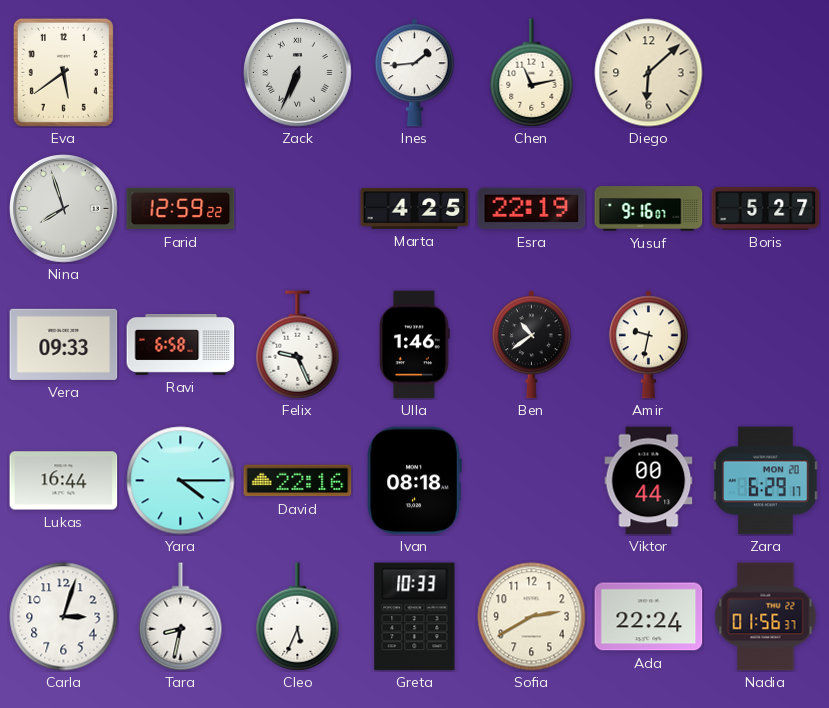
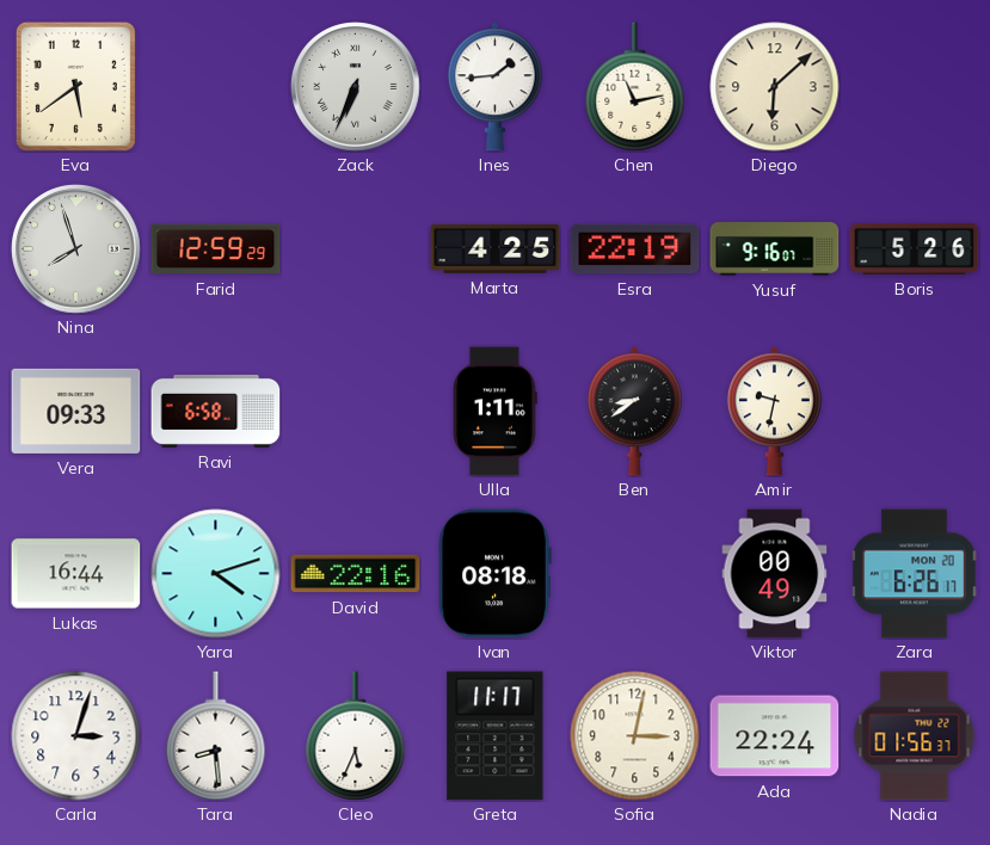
Farid: 12:59:22 -> 12:59:29
Boris: 5:27 -> 5:26
Felix: 9:26 -> none
Ulla: 1:46 -> 1:11
Ben: 10:39 -> 8:39
Yara: 4:15 -> 4:12
Viktor: 00:44 -> 00:49
Zara: 6:29 -> 6:26
Tara: 8:32 -> 8:29
Greta: 10:33 -> 11:17
Sofia: 2:40 -> 3:02
